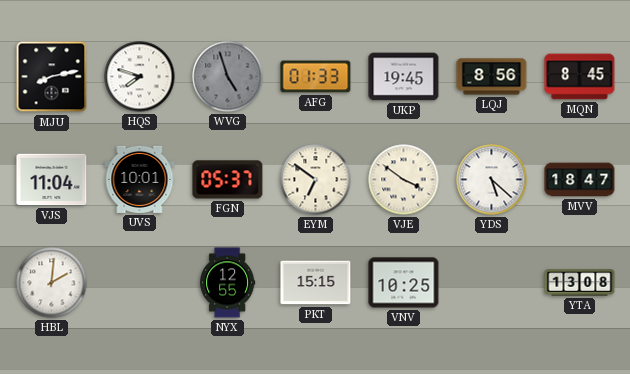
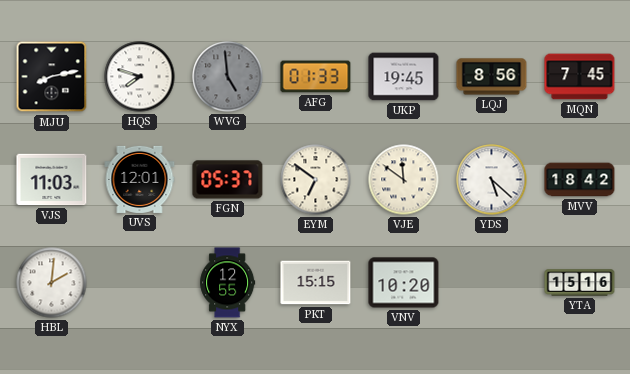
WVG: 4:57 -> 4:59
MQN: 8:45 -> 7:45
VJS: 11:04 -> 11:03
UVS: 10:01 -> 12:01
VJE: 3:51 -> 11:51
MVV: 18:47 -> 18:42
VNV: 10:25 -> 10:20
YTA: 13:08 -> 15:16
